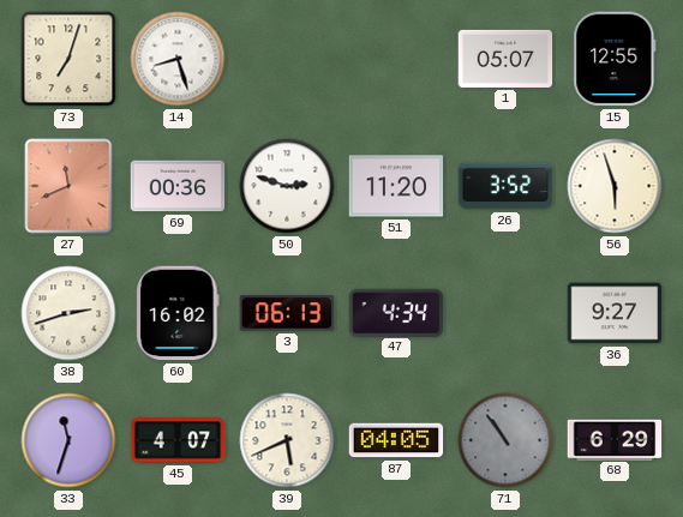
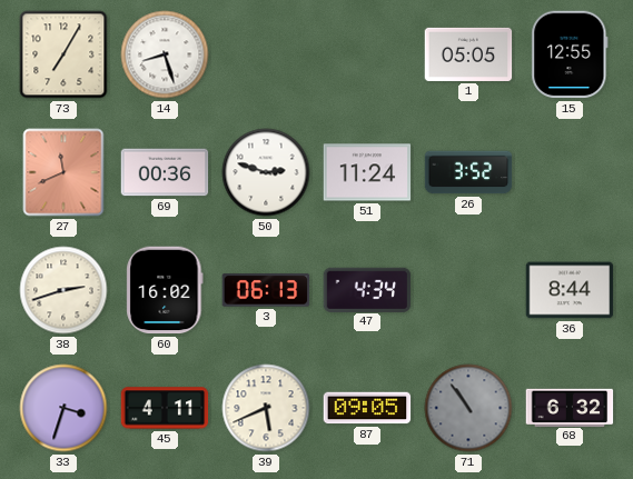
73: 7:03 -> 7:05
1: 05:07 -> 05:05
51: 11:20 -> 11:24
56: 5:57 -> none
36: 9:27 -> 8:44
33: 11:33 -> 3:33
45: 4:07 -> 4:11
87: 04:05 -> 09:05
68: 6:29 -> 6:32
